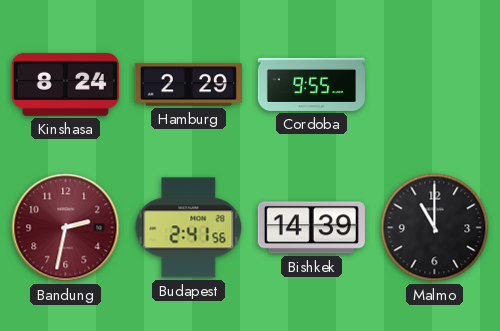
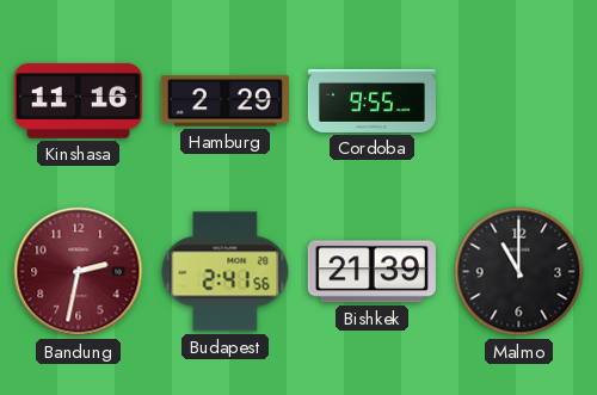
Kinshasa: 8:24 -> 11:16
Bishkek: 14:39 -> 21:39
